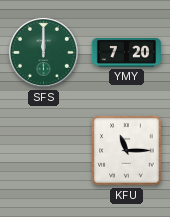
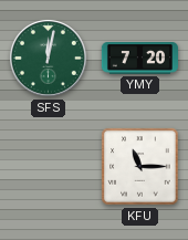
SFS: 12:00 -> 12:02
